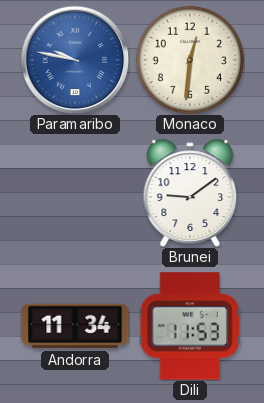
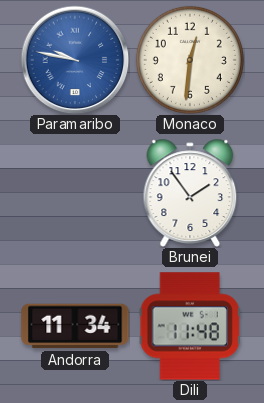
Brunei: 9:09 -> 1:54
Dili: 11:53 -> 11:48
